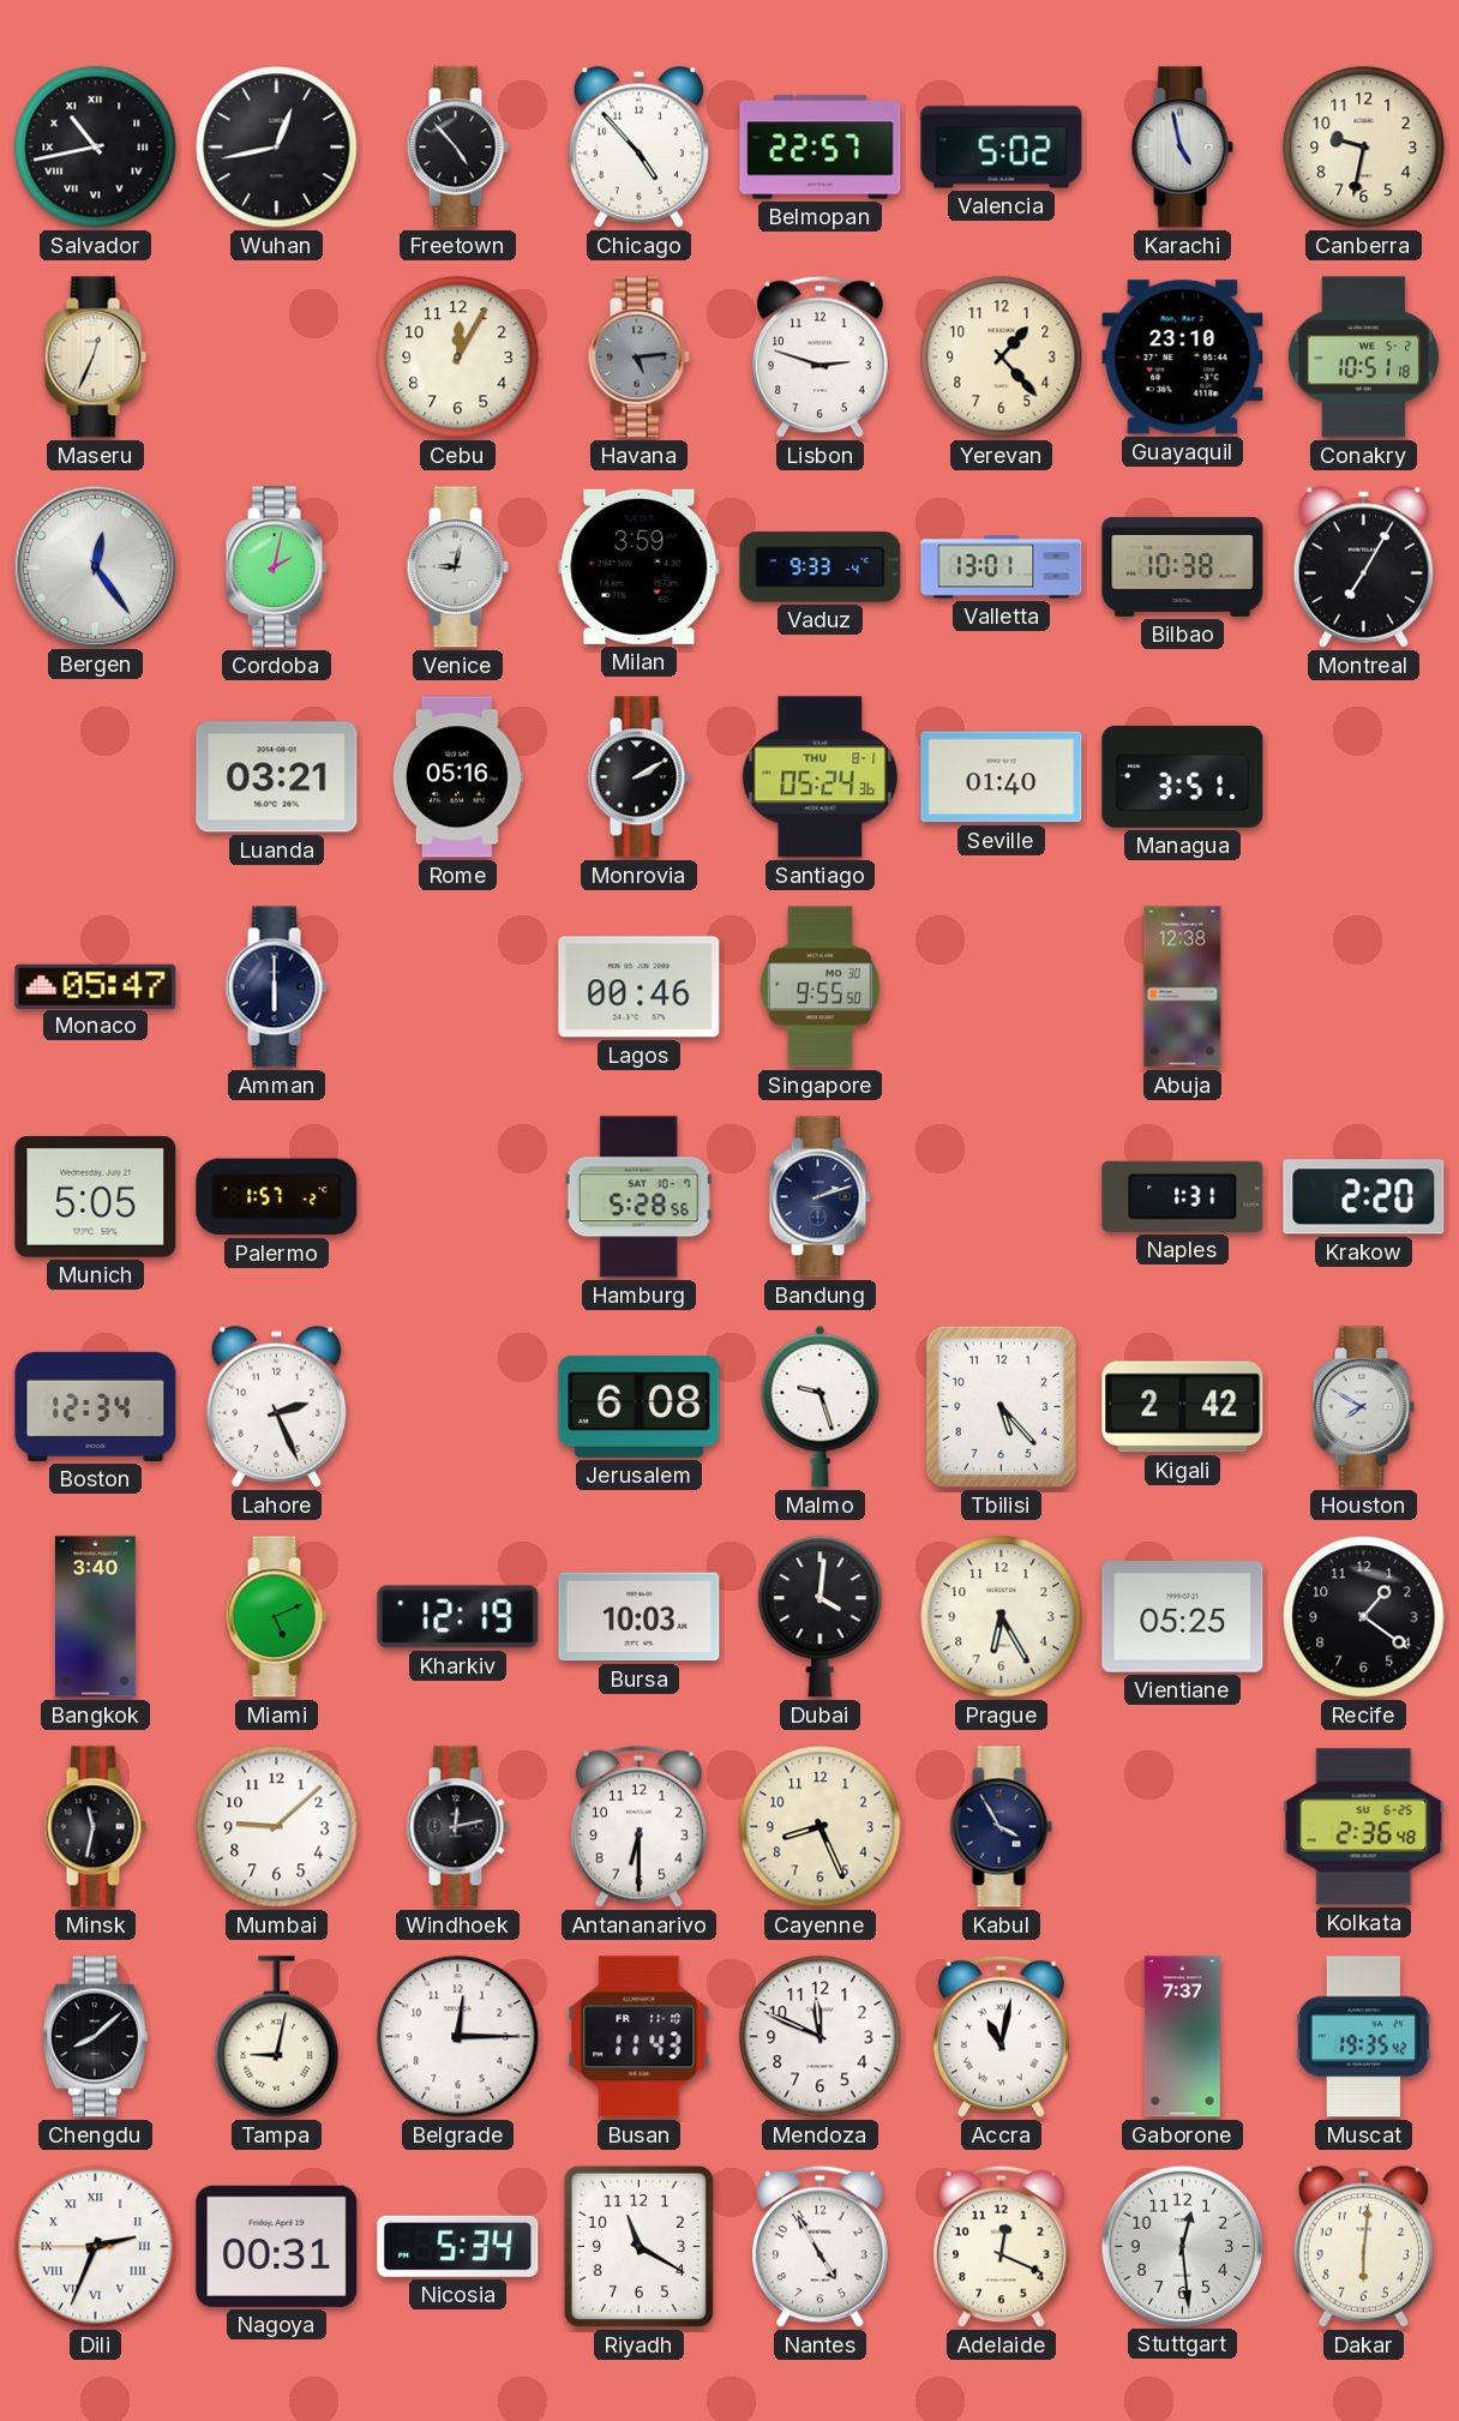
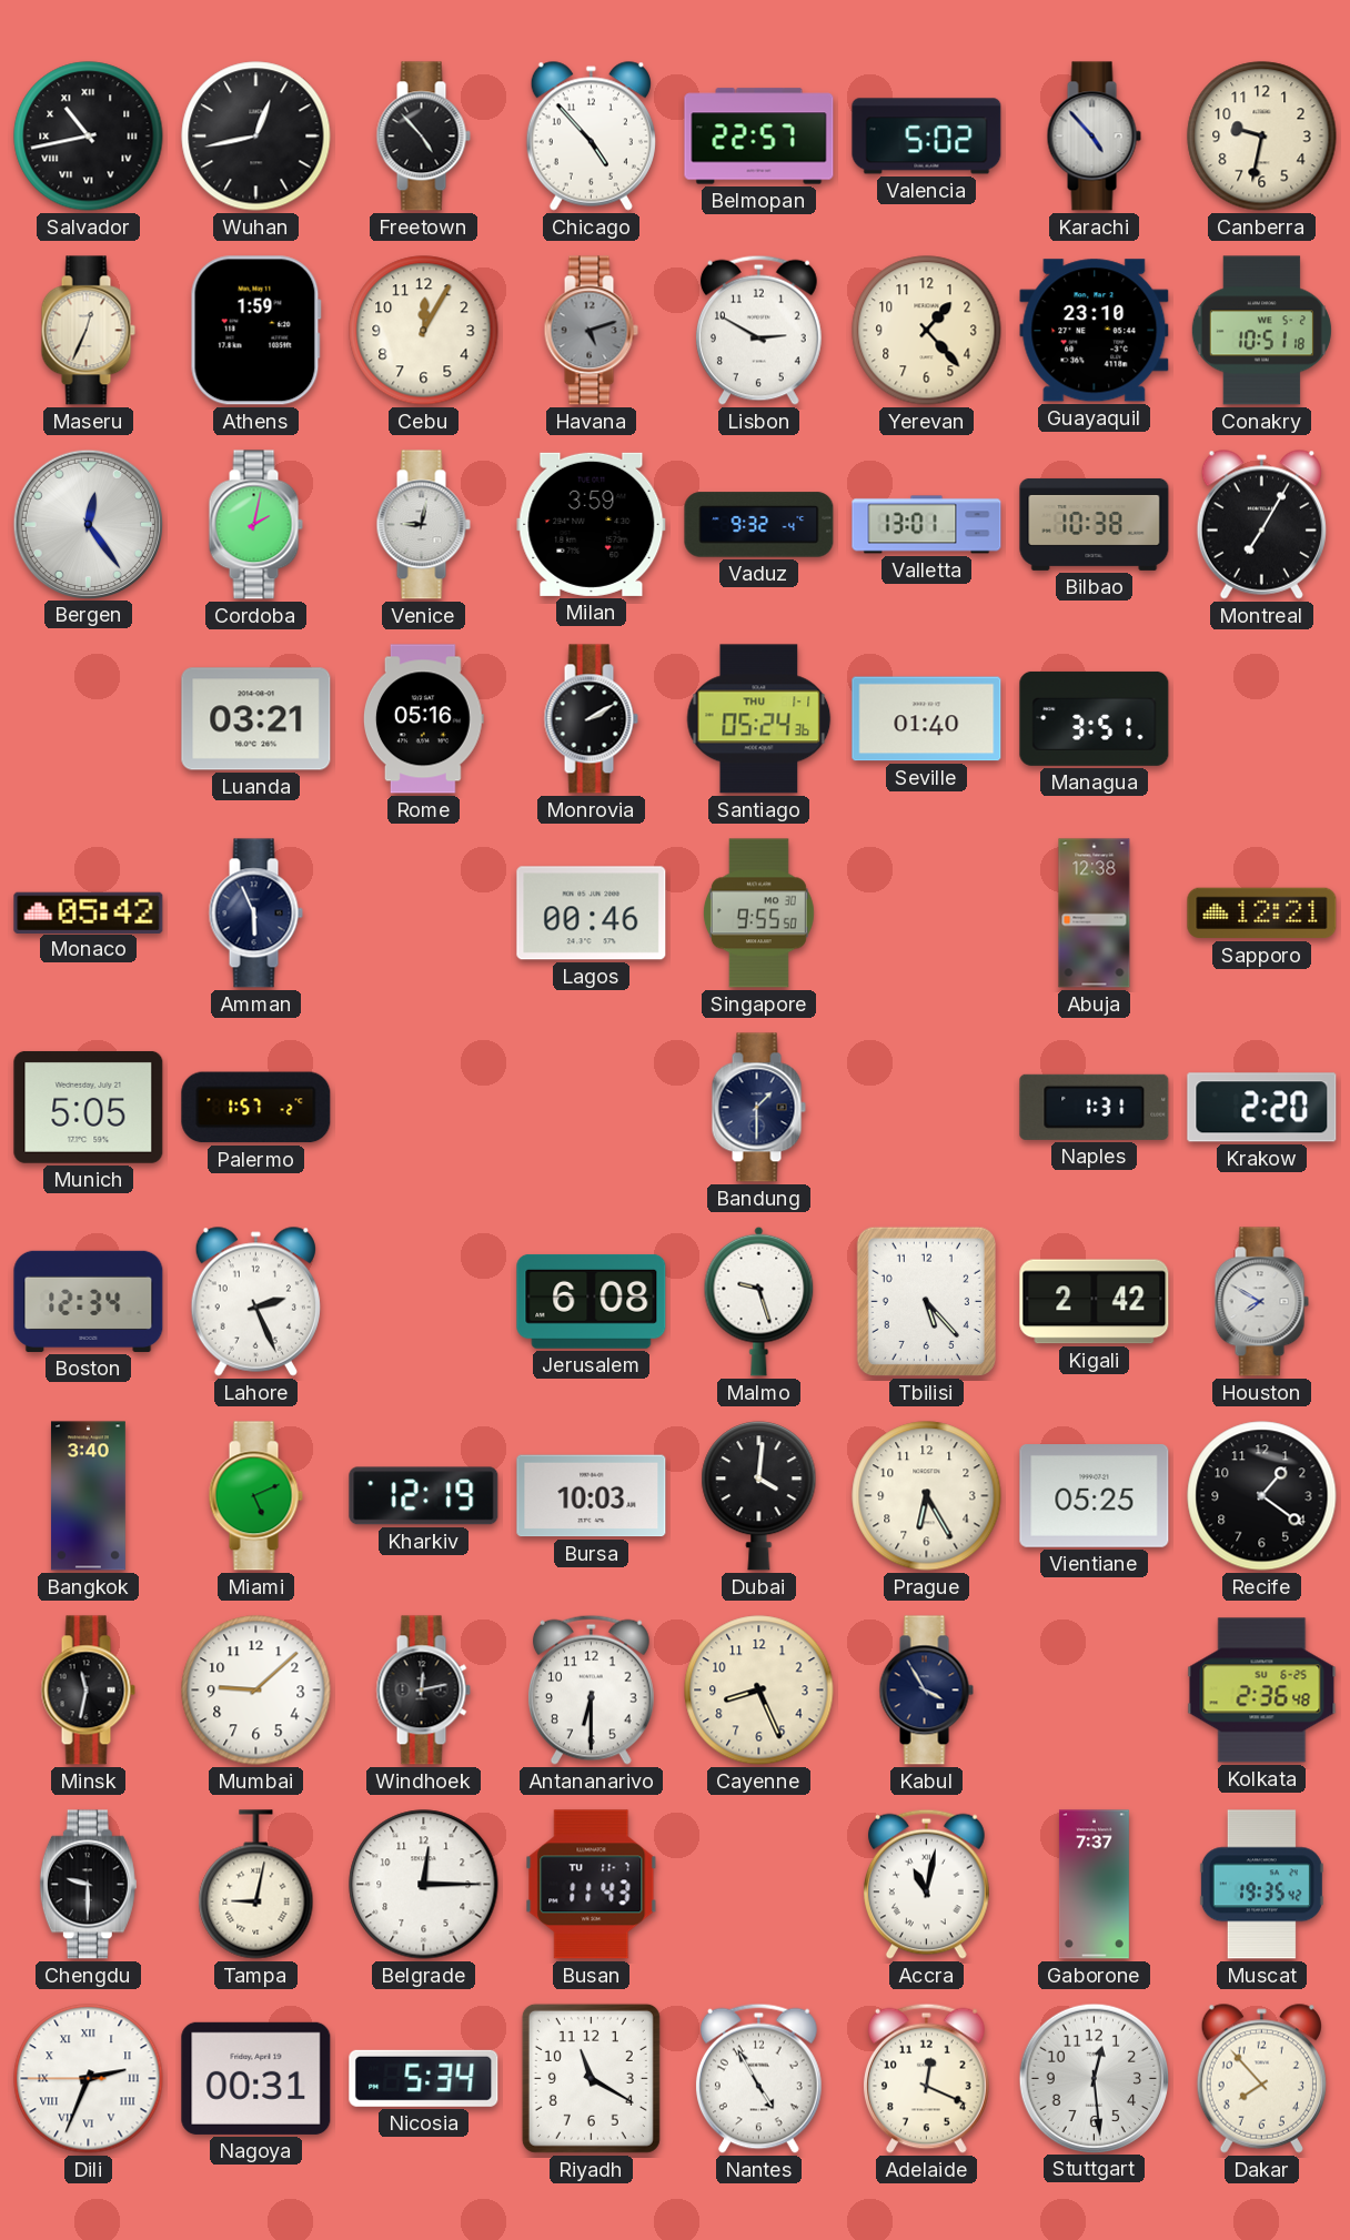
Karachi: 4:58 -> 4:53
Athens: none -> 1:59
Havana: 5:14 -> 5:12
Lisbon: 2:48 -> 2:50
Vaduz: 9:33 -> 9:32
Santiago date: THU 8-1 -> THU 1-1
Monaco: 05:47 -> 05:42
Amman: 6:00 -> 5:56
Sapporo: none -> 12:21
Hamburg: 5:28 -> none
Bandung: 2:12 -> 1:30
Chengdu: 8:08 -> 9:30
Busan date: FR 11-10 -> TU 11-7
Mendoza: 11:49 -> none
Dakar: 6:01 -> 7:53
